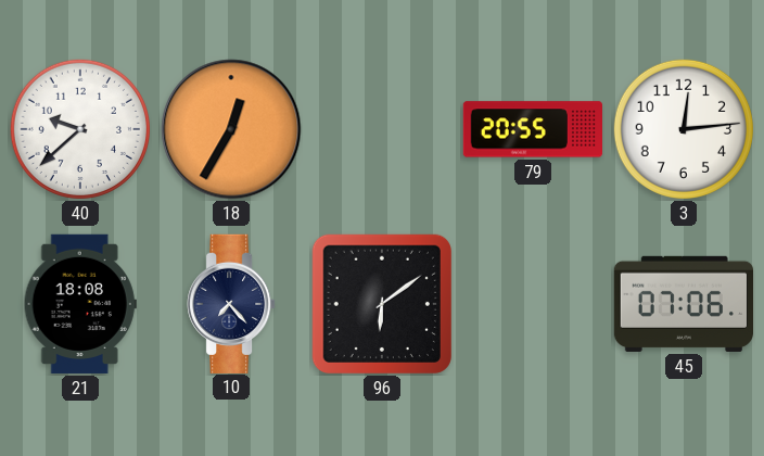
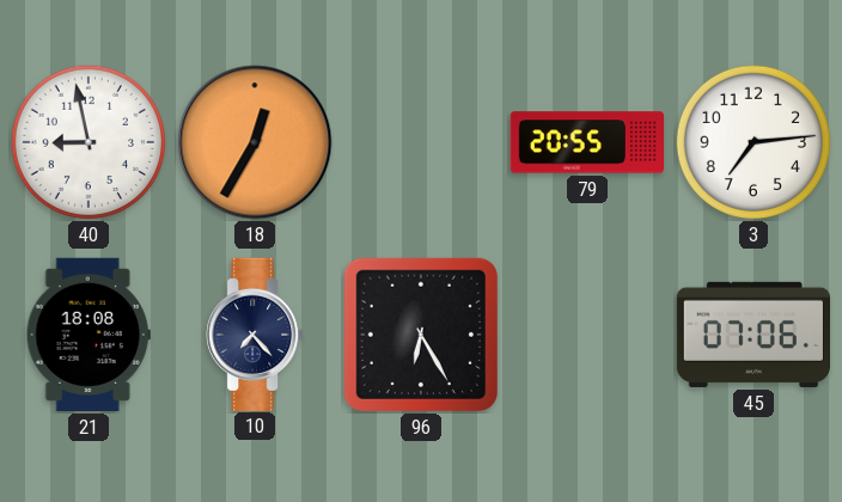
40: 9:38 -> 8:58
3: 12:14 -> 7:14
96: 6:09 -> 6:25
